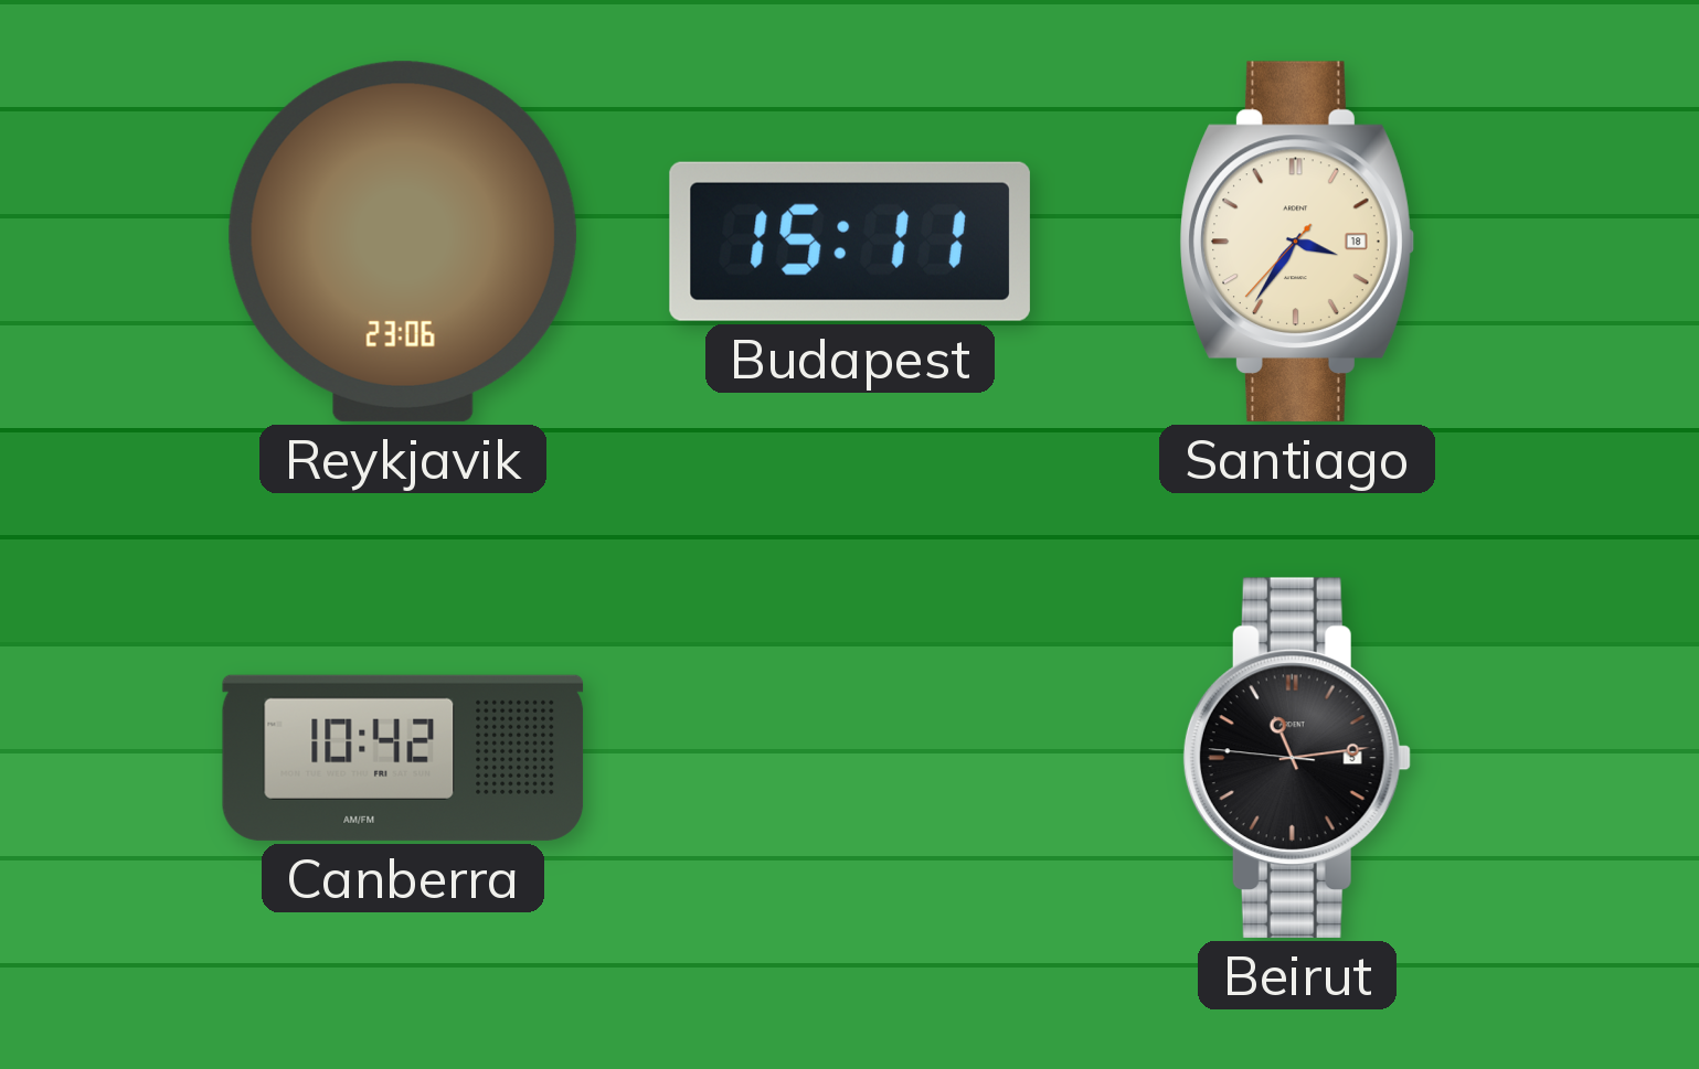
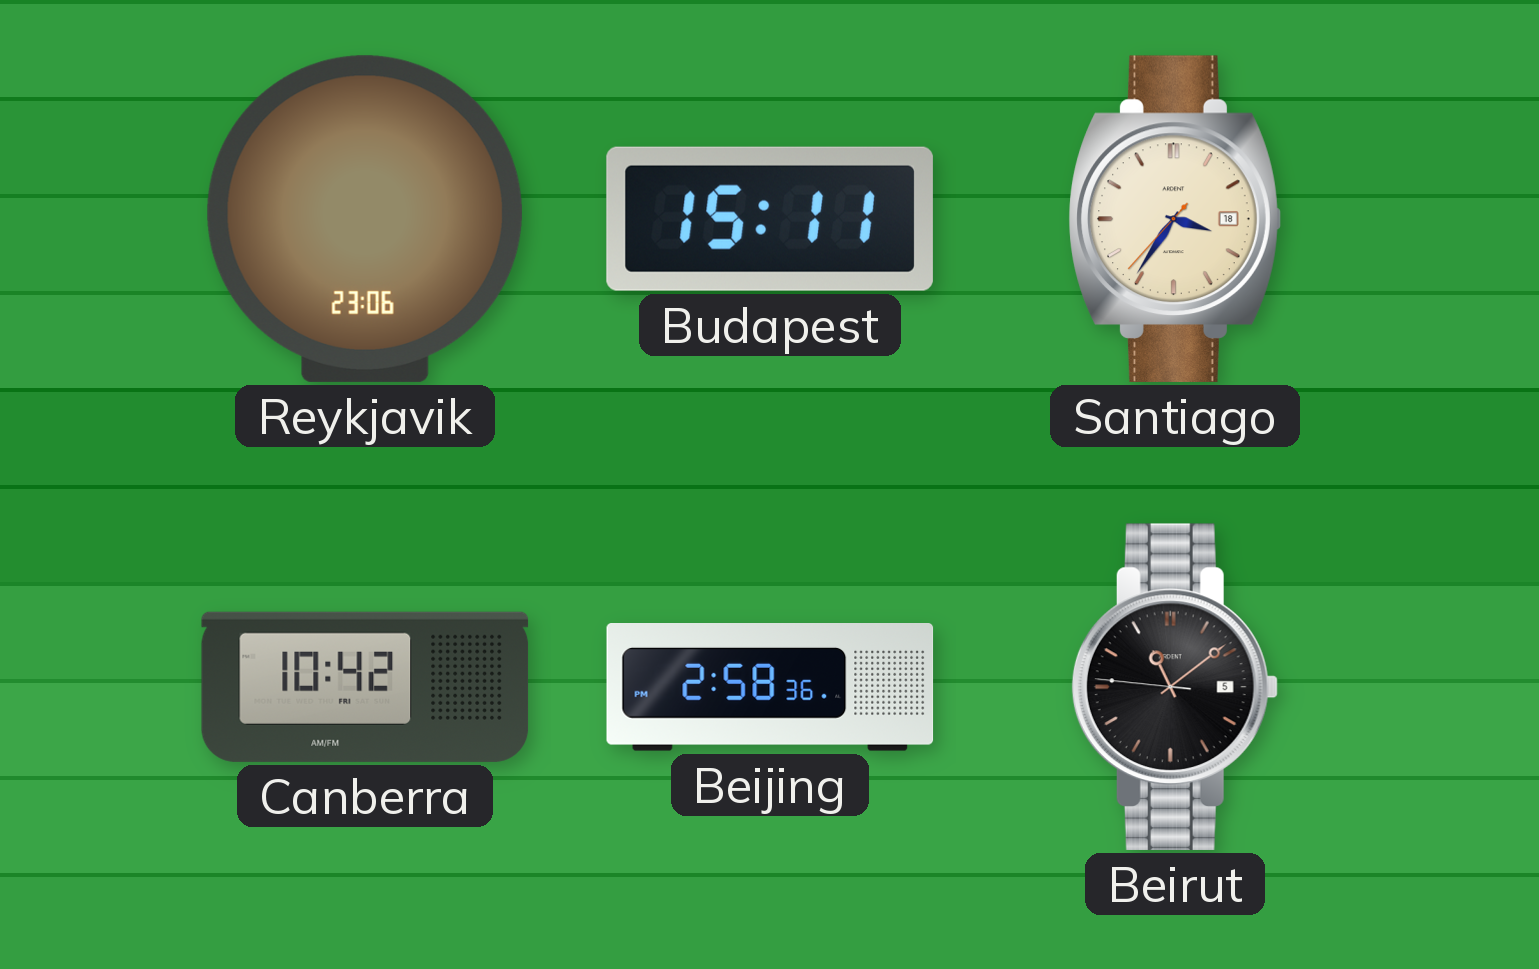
Beijing: none -> 2:58
Beirut: 11:13 -> 11:08
